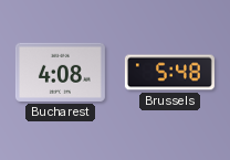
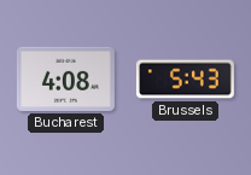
Brussels: 5:48 -> 5:43
